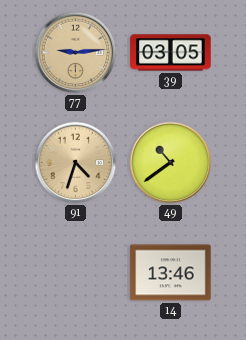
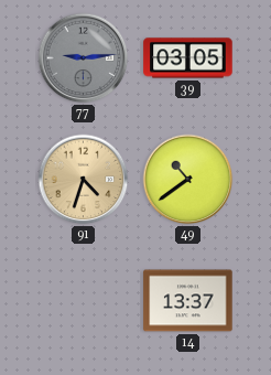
77 dial: champagne -> grey
14: 13:46 -> 13:37
